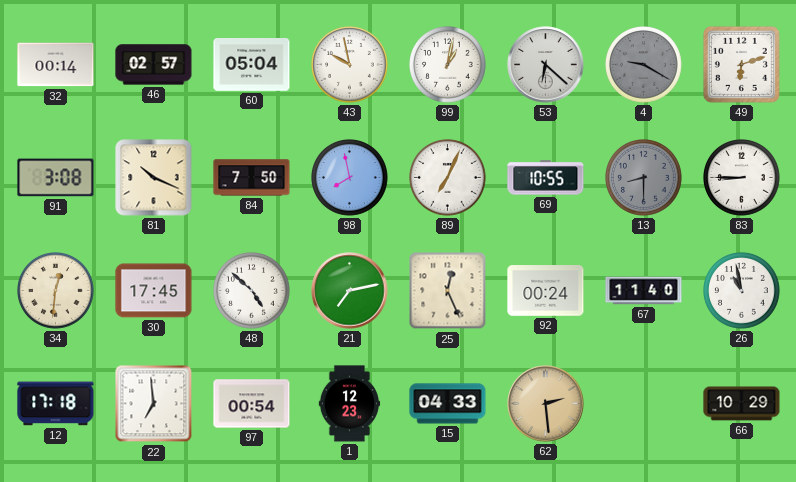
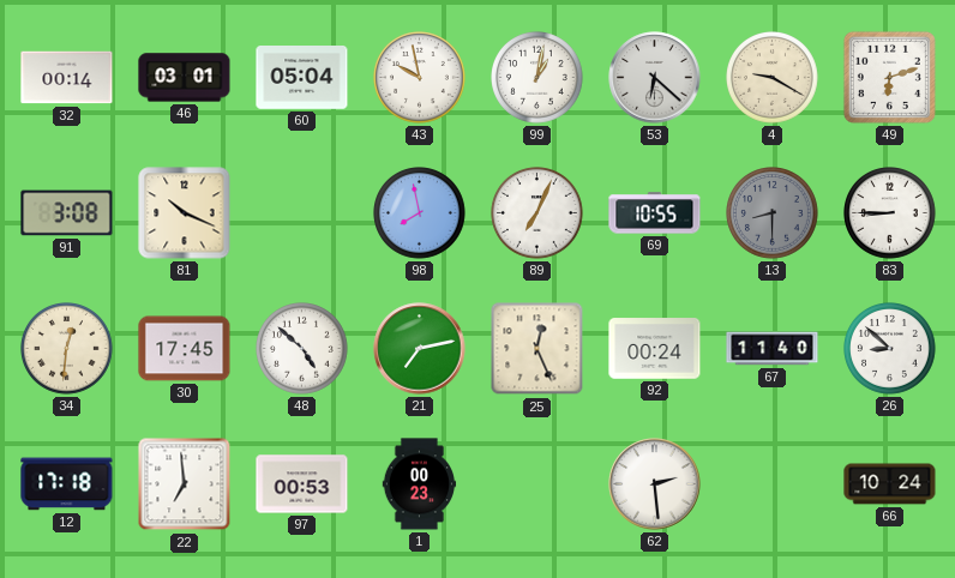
46: 02:57 -> 03:01
4 dial: grey -> cream
84: 7:50 -> none
26: 10:58 -> 8:52
97: 00:54 -> 00:53
1: 12:23 -> 00:23
15: 04:33 -> none
62 dial: champagne -> white
66: 10:29 -> 10:24
